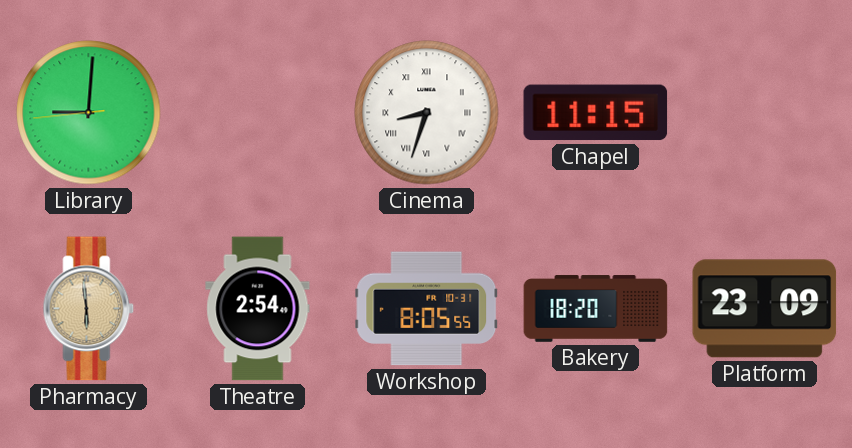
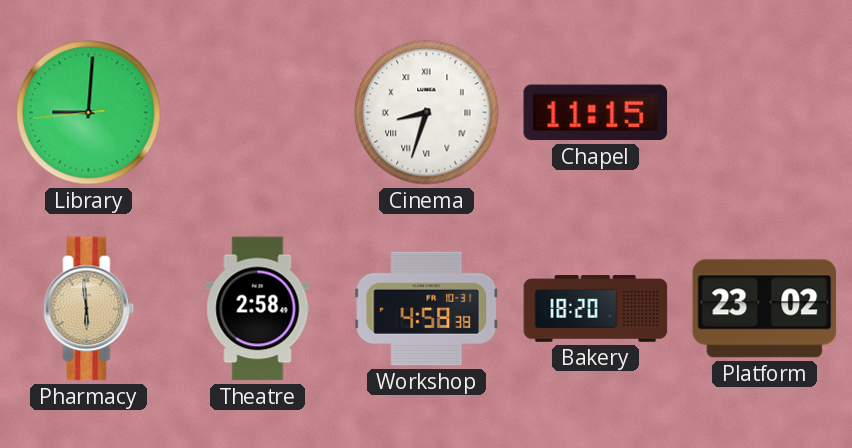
Theatre: 2:54 -> 2:58
Workshop: 8:05 -> 4:58
Platform: 23:09 -> 23:02
